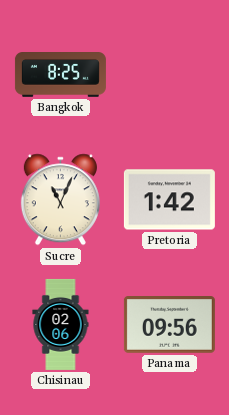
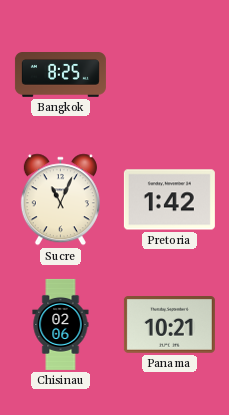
Panama: 09:56 -> 10:21
